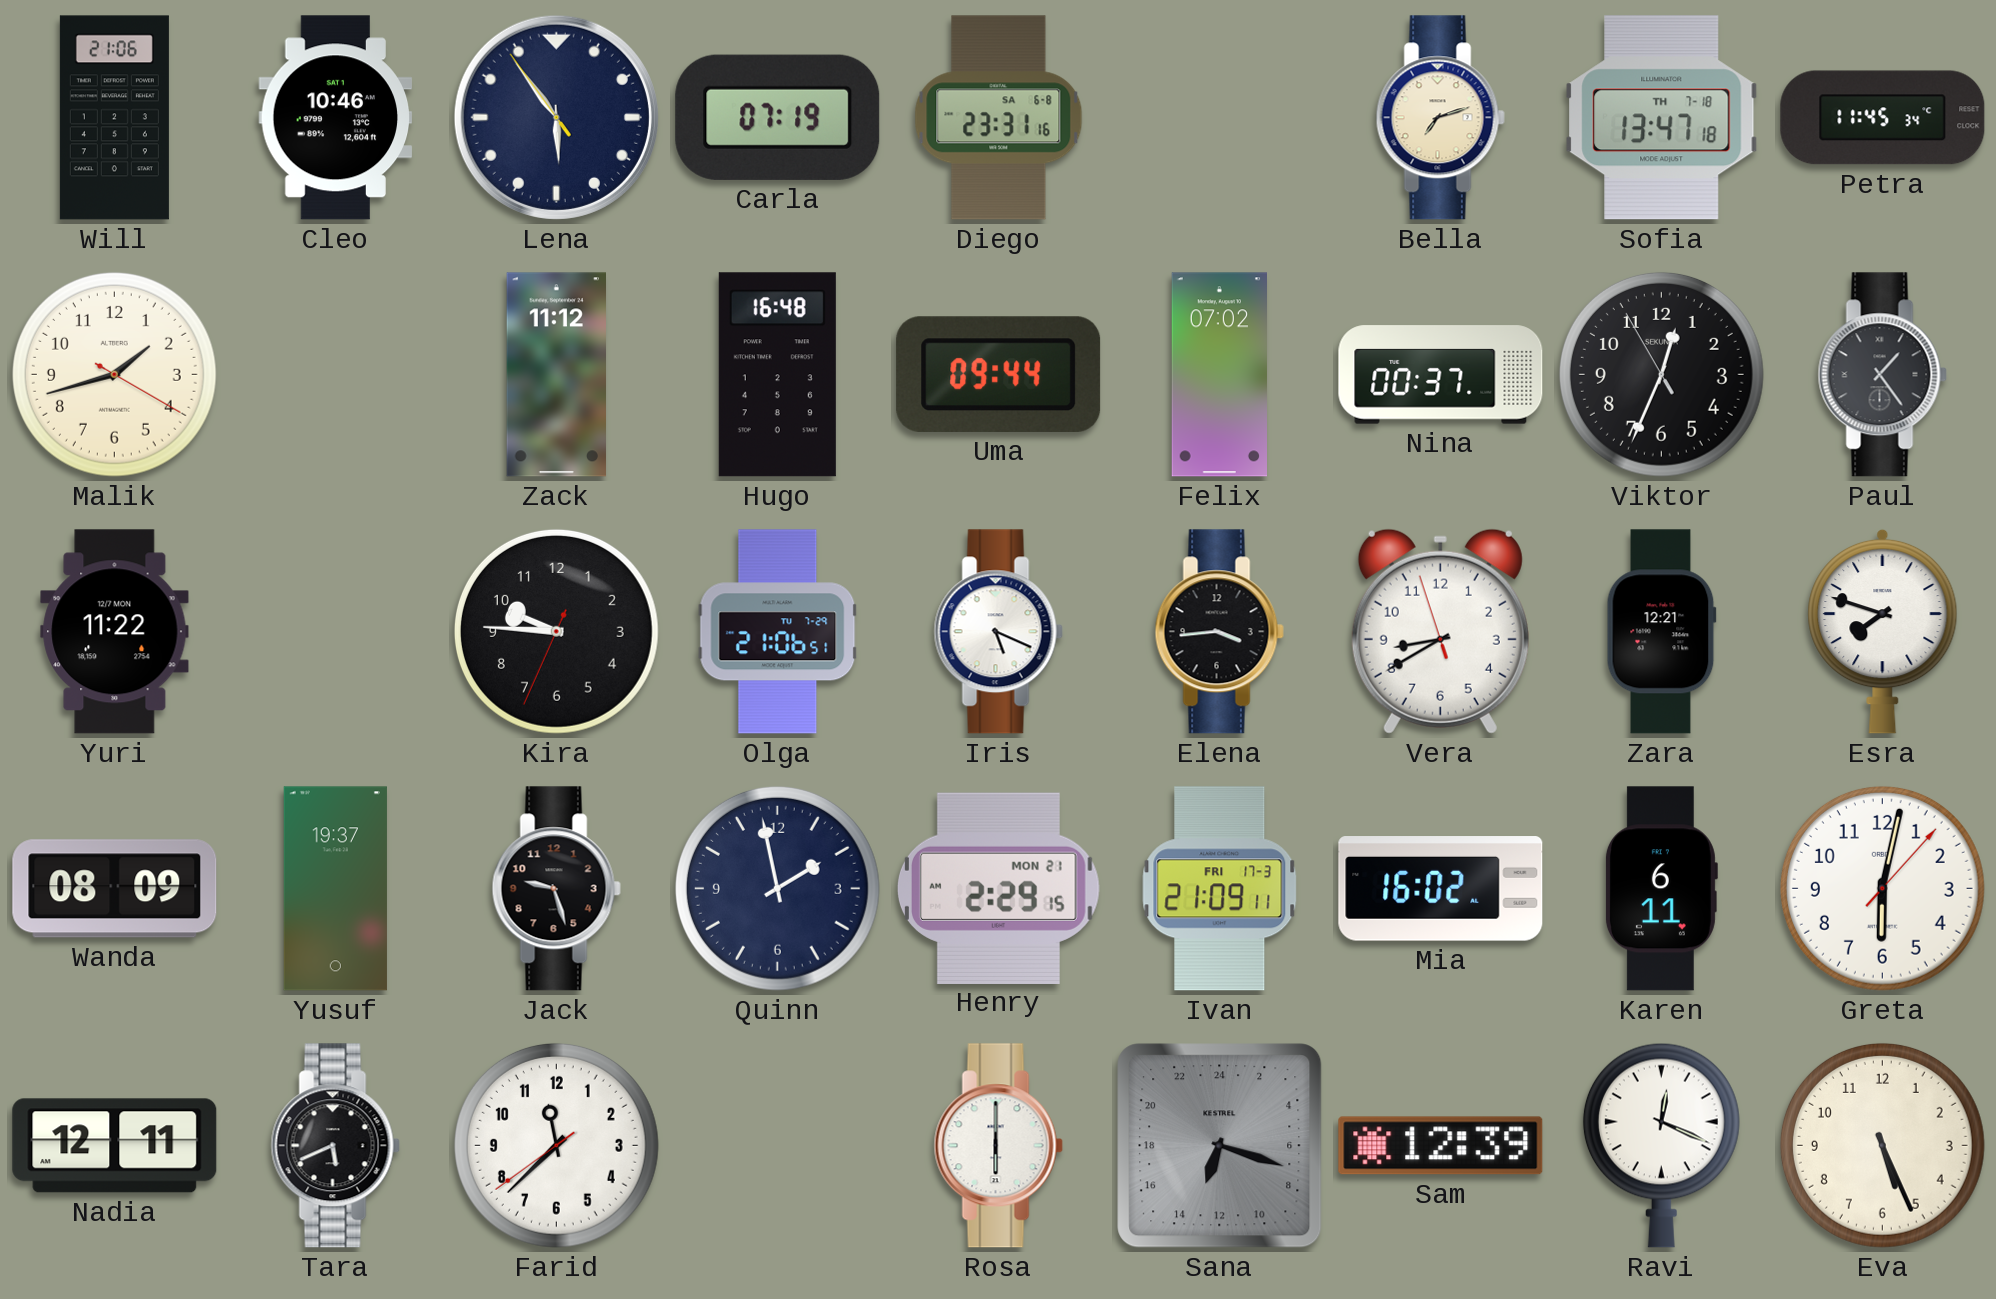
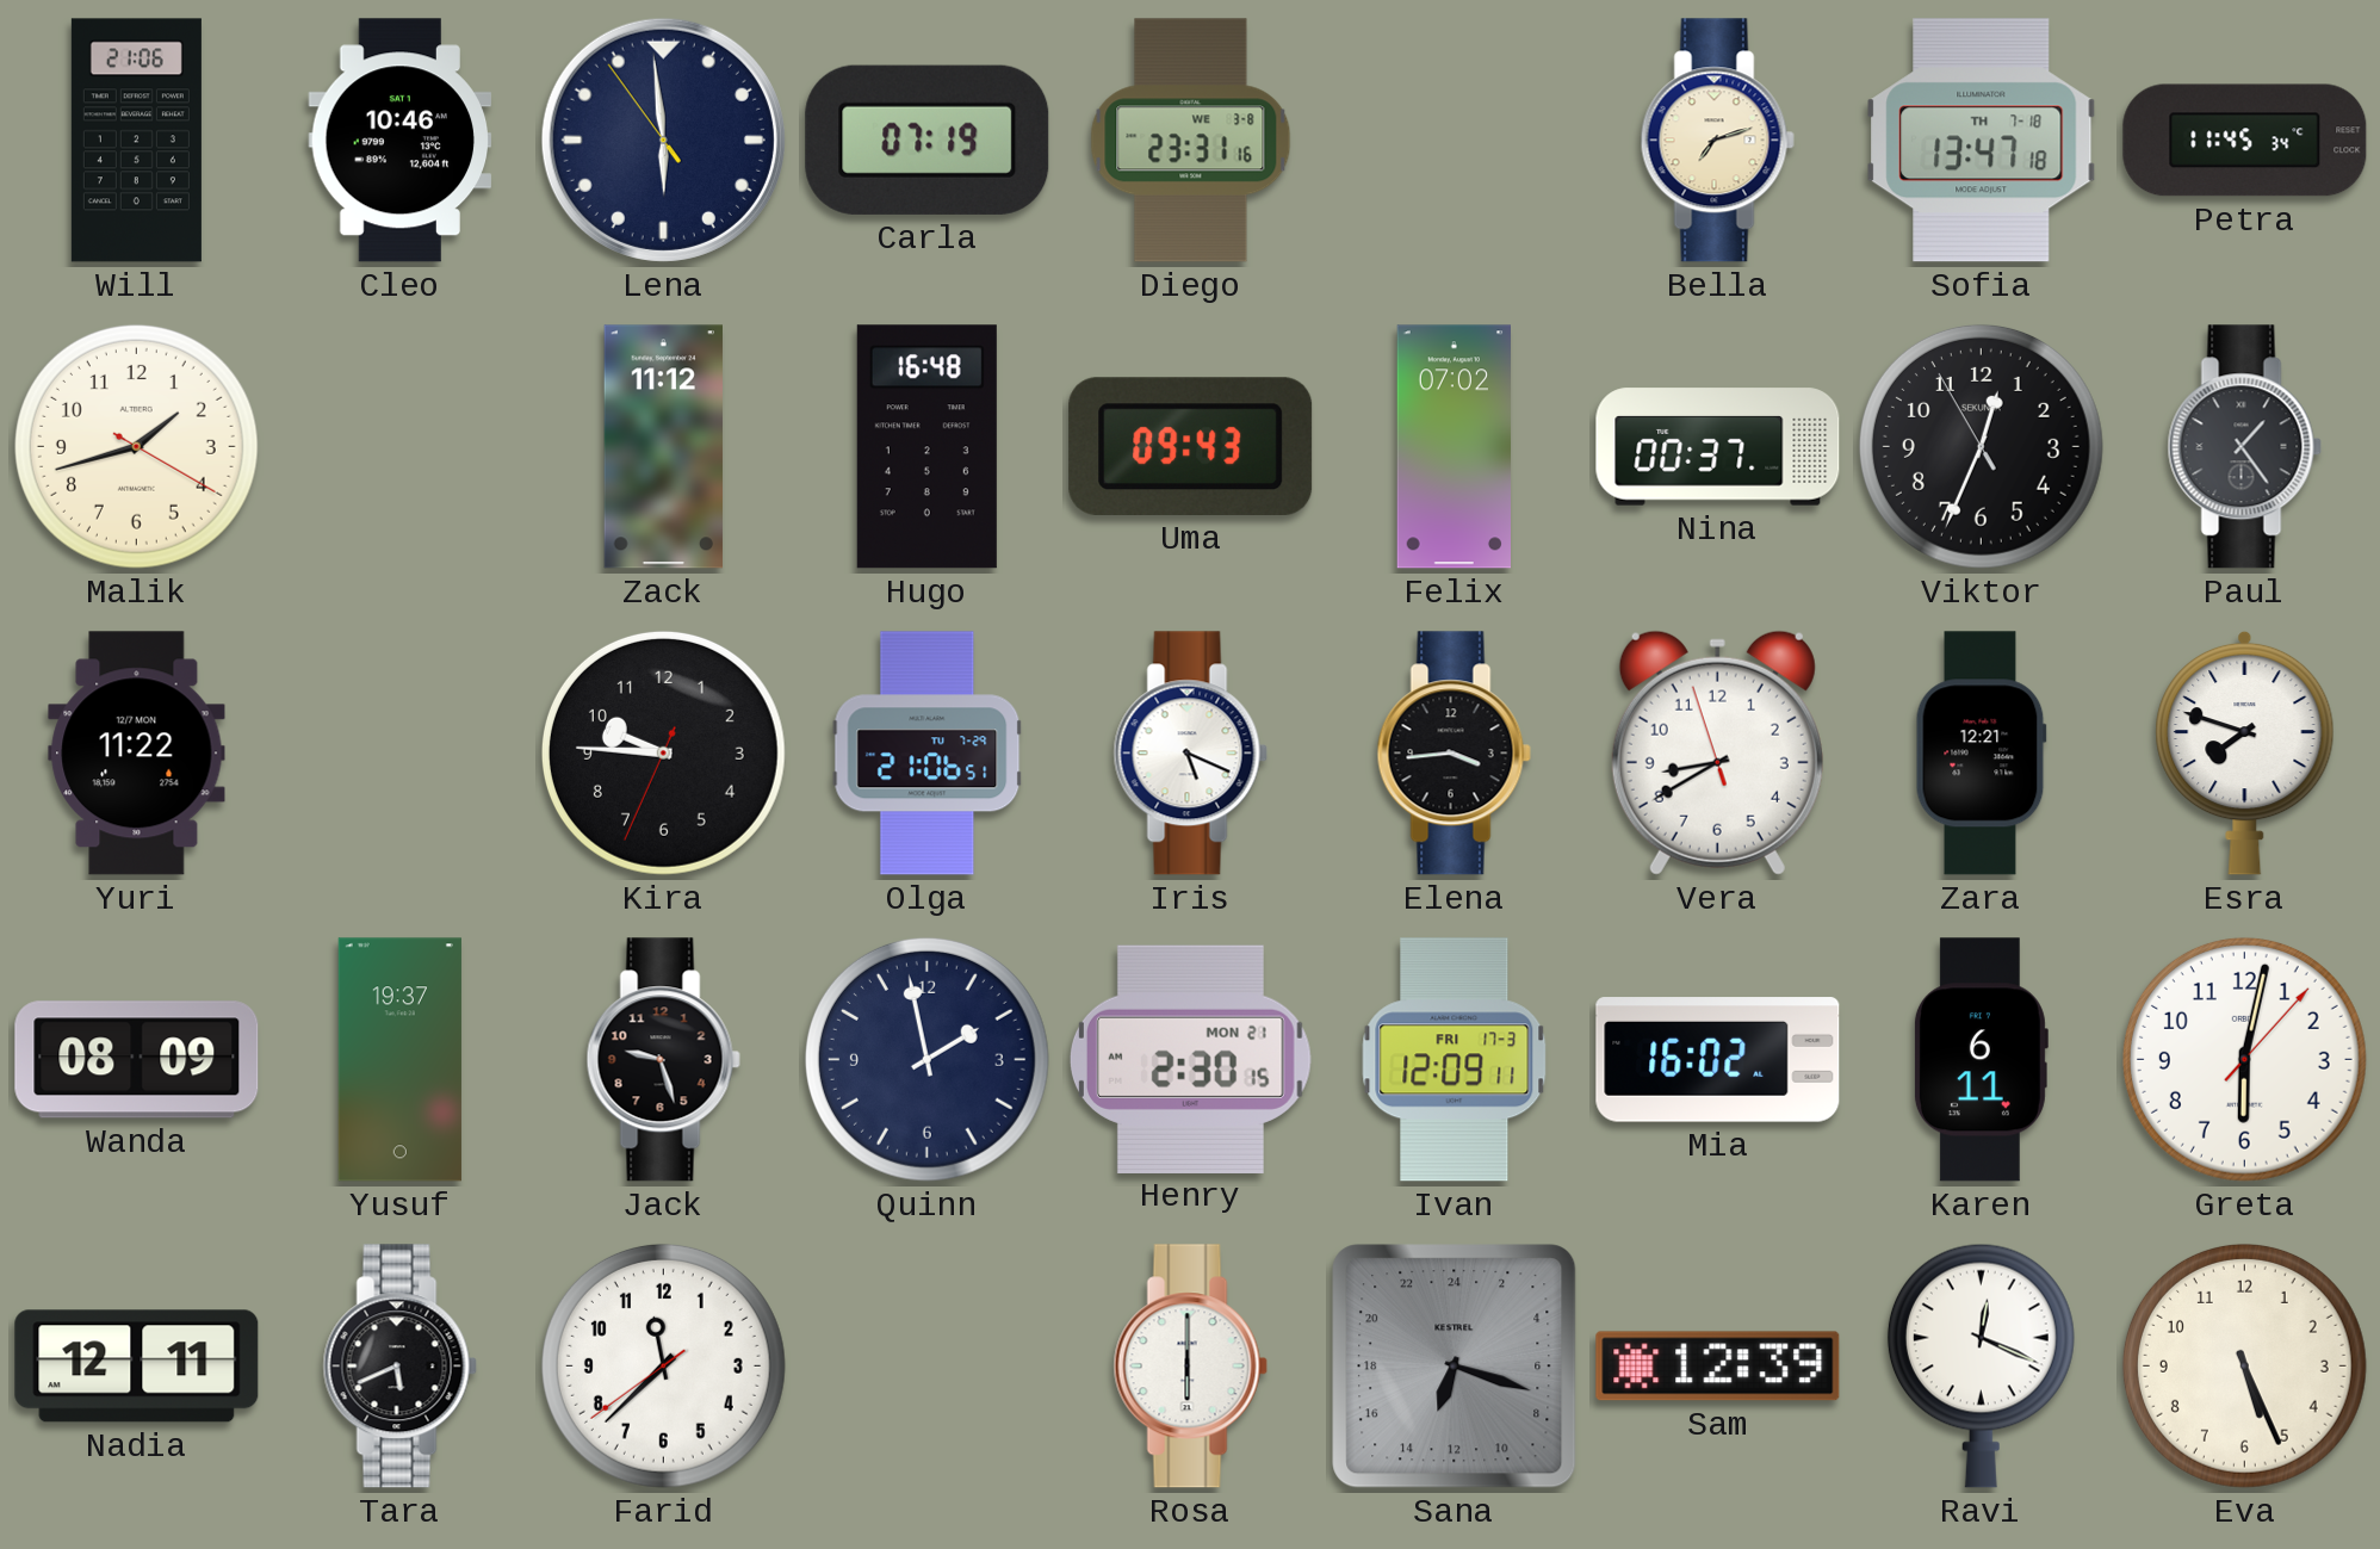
Lena: 5:53 -> 5:58
Diego date: SA 6-8 -> WE 3-8
Uma: 09:44 -> 09:43
Henry: 2:29 -> 2:30
Ivan: 21:09 -> 12:09
